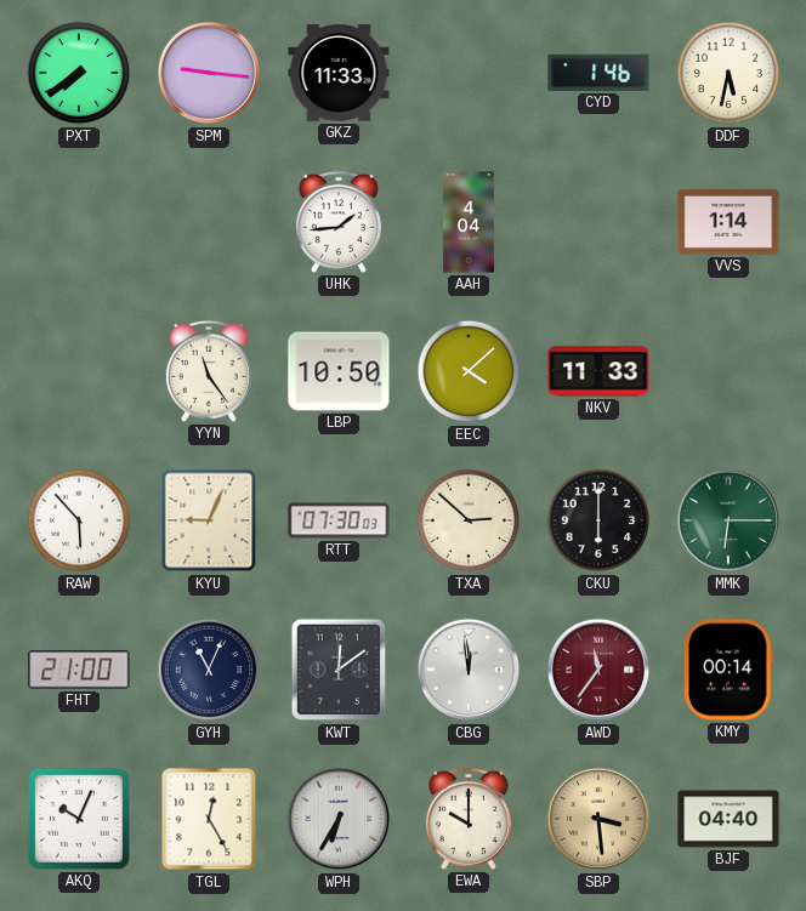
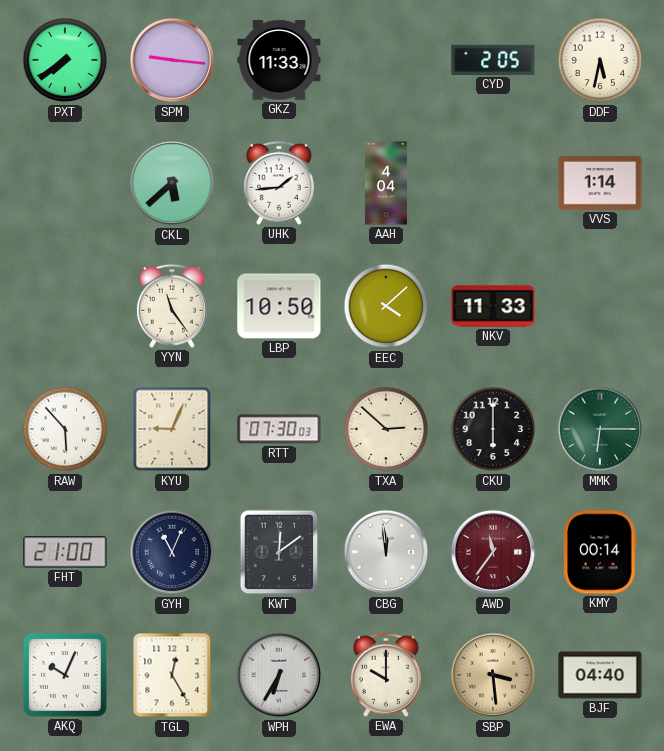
CYD: 1:46 -> 2:05
CKL: none -> 5:38
